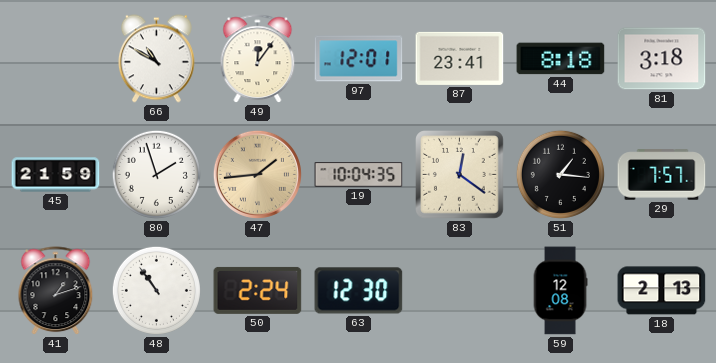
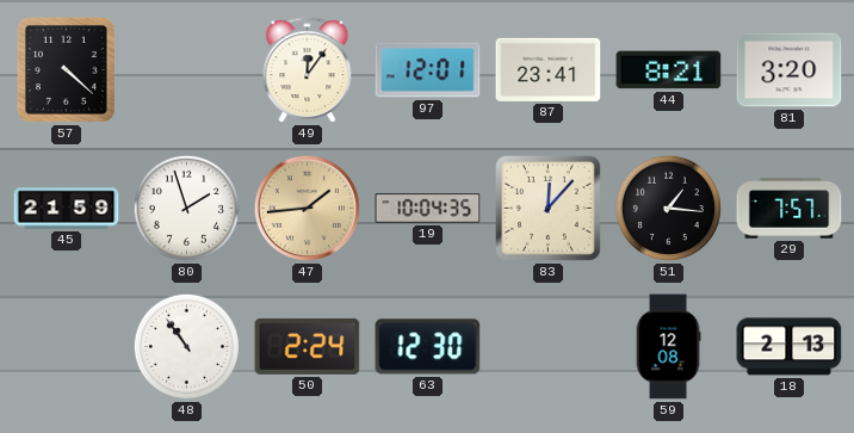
57: none -> 4:22
66: 10:50 -> none
44: 8:18 -> 8:21
81: 3:18 -> 3:20
83: 12:21 -> 12:07
41: 1:12 -> none
